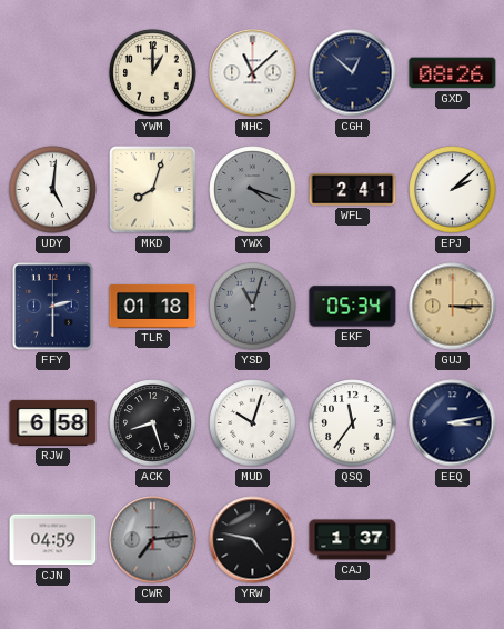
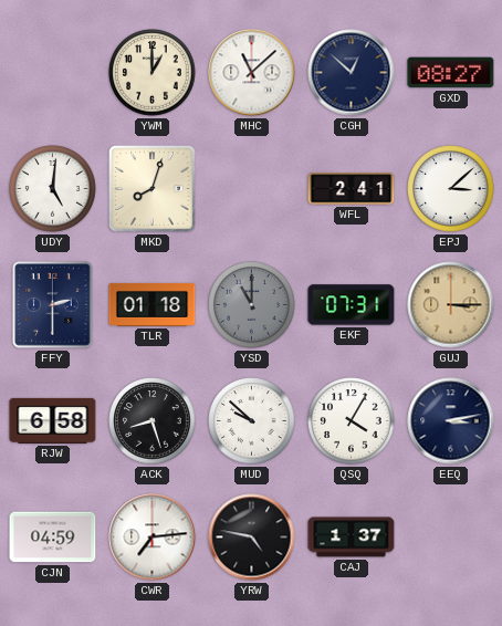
GXD: 08:26 -> 08:27
YWX: 4:18 -> none
EPJ: 2:08 -> 3:08
YSD: 11:03 -> 11:00
EKF: 05:34 -> 07:31
MUD: 10:03 -> 9:52
QSQ: 11:36 -> 4:05
CWR dial: grey -> white
